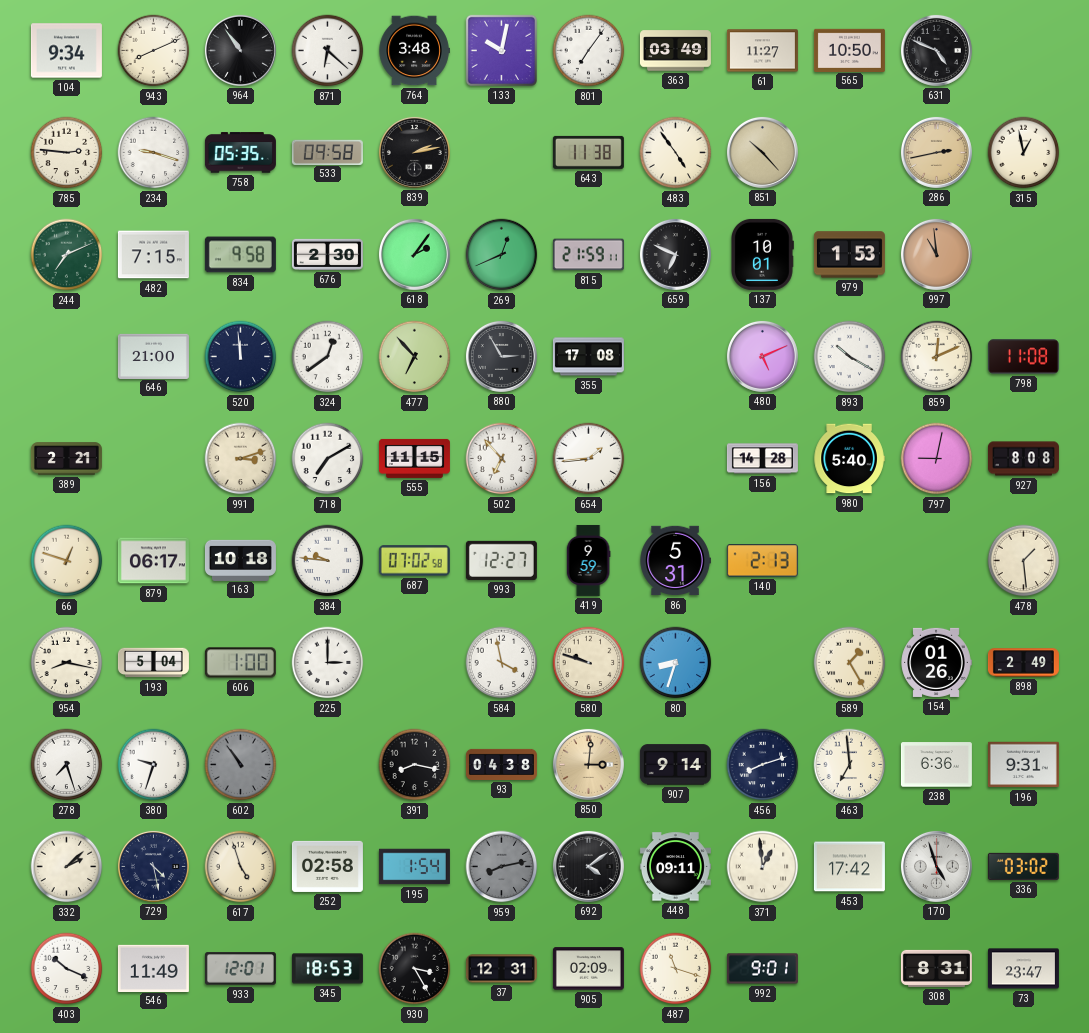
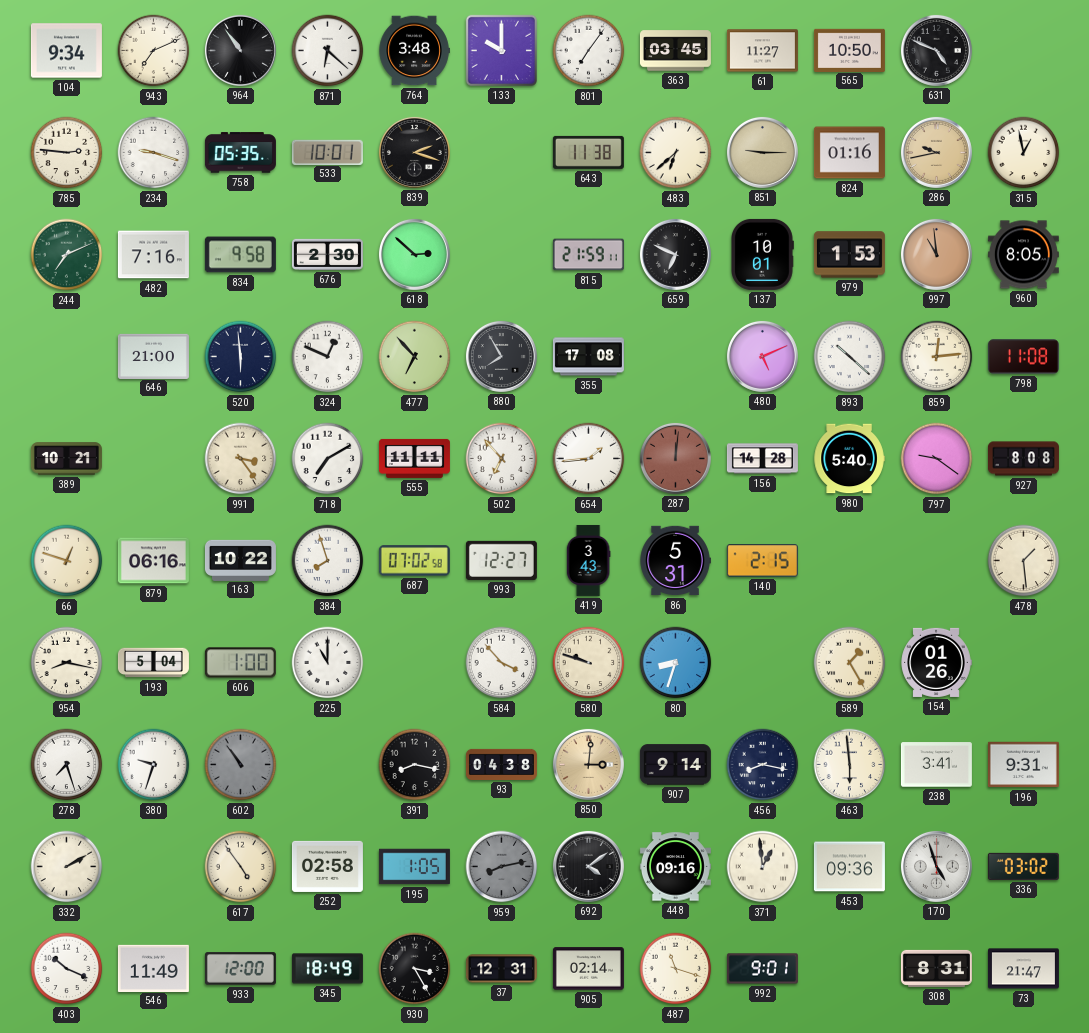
943: 8:11 -> 7:11
133: 10:02 -> 10:00
363: 03:49 -> 03:45
533: 09:58 -> 10:01
839: 2:13 -> 2:18
483: 4:54 -> 6:38
851: 10:23 -> 9:15
824: none -> 01:16
286: 2:43 -> 9:43
482: 7:15 -> 7:16
618: 2:06 -> 2:52
269: 12:41 -> none
960: none -> 8:05
520: 11:59 -> 5:59
324: 12:39 -> 12:49
880: 2:55 -> 7:55
893: 10:20 -> 10:22
859: 12:11 -> 12:14
389: 2:21 -> 10:21
991: 3:12 -> 3:24
555: 11:15 -> 11:11
287: none -> 12:01
797: 9:02 -> 9:21
879: 06:17 -> 06:16
163: 10:18 -> 10:22
384: 9:46 -> 7:57
419: 9:59 -> 3:43
140: 2:13 -> 2:15
225: 3:00 -> 11:00
584: 3:58 -> 3:53
898: 2:49 -> none
456: 8:12 -> 8:17
463: 6:59 -> 5:59
238: 6:36 -> 3:41
332: 2:08 -> 2:10
729: 4:28 -> none
617: 4:57 -> 4:54
195: 1:54 -> 1:05
448: 09:11 -> 09:16
453: 17:42 -> 09:36
933: 12:01 -> 12:00
345: 18:53 -> 18:49
905: 02:09 -> 02:14
73: 23:47 -> 21:47
